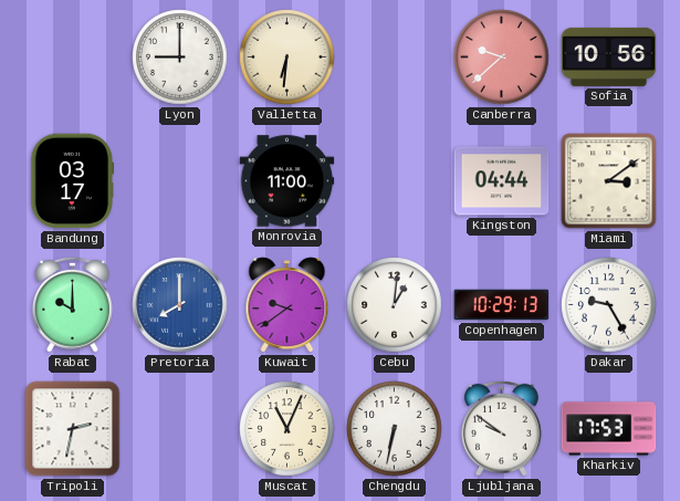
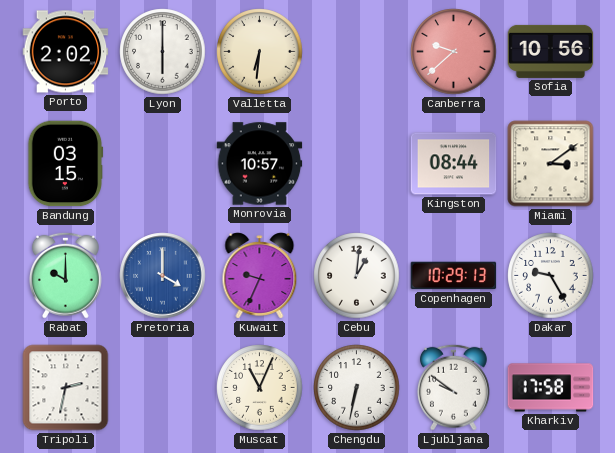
Porto: none -> 2:02
Lyon: 9:00 -> 6:00
Bandung: 03:17 -> 03:15
Monrovia: 11:00 -> 10:57
Kingston: 04:44 -> 08:44
Pretoria: 8:00 -> 4:00
Kuwait: 9:39 -> 9:34
Kharkiv: 17:53 -> 17:58
